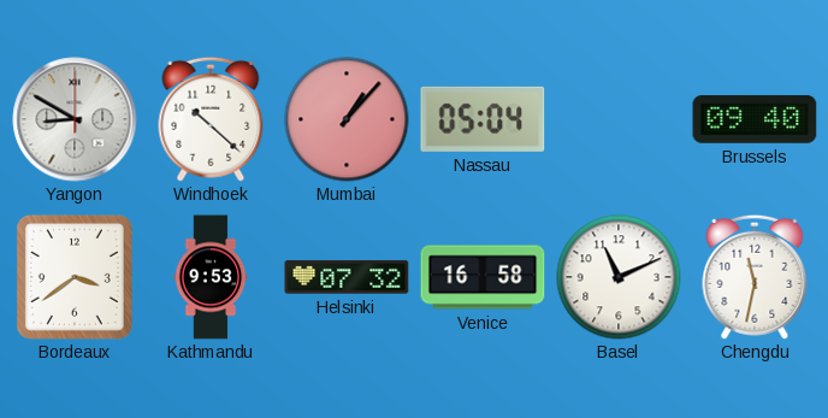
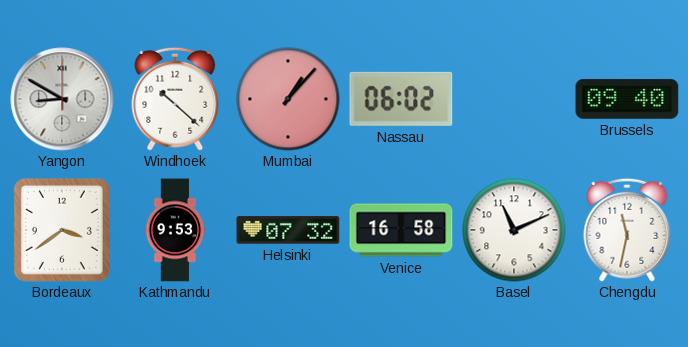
Nassau: 05:04 -> 06:02
